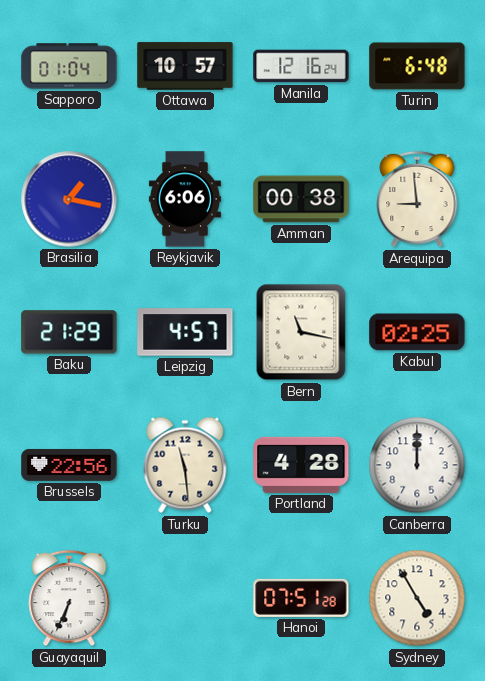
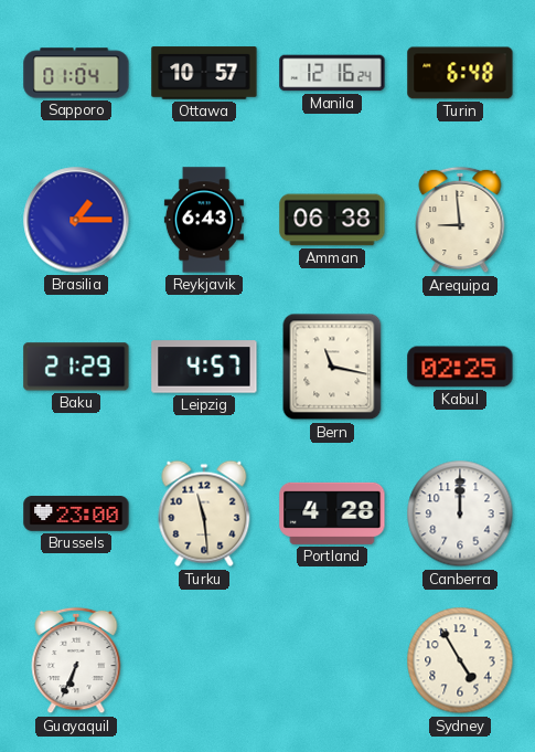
Brasilia: 1:17 -> 1:15
Reykjavik: 6:06 -> 6:43
Amman: 00:38 -> 06:38
Brussels: 22:56 -> 23:00
Hanoi: 07:51 -> none
